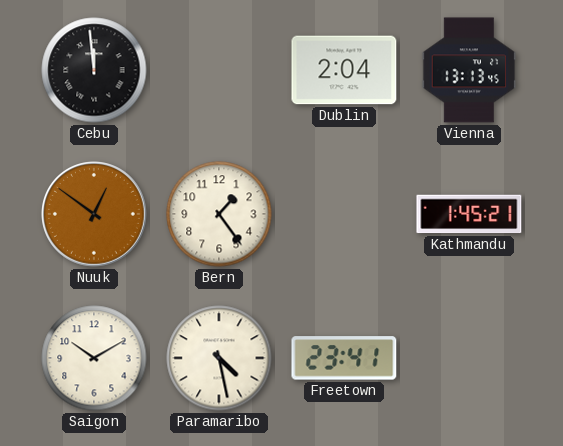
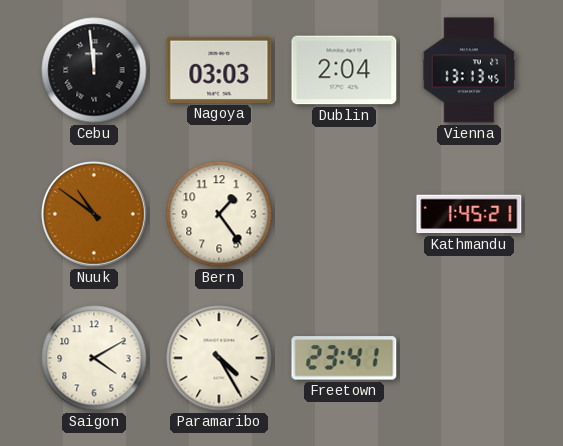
Nagoya: none -> 03:03
Nuuk: 12:51 -> 10:51
Saigon: 10:10 -> 4:10
Paramaribo: 4:28 -> 4:25
